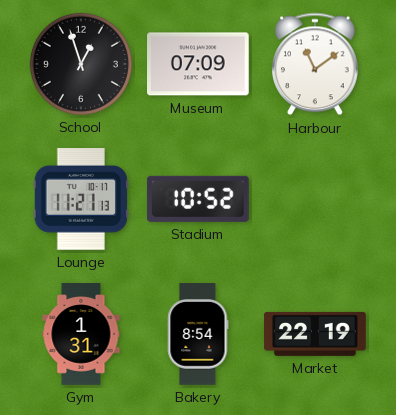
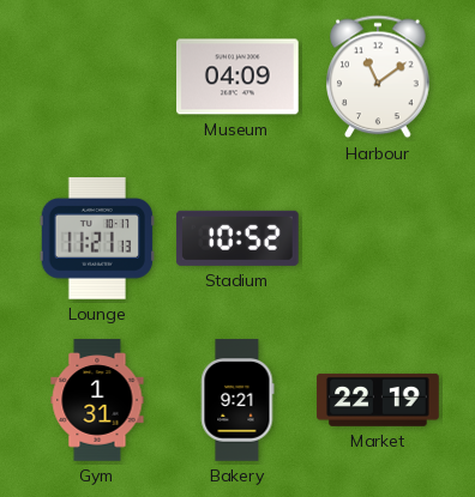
School: 12:57 -> none
Museum: 07:09 -> 04:09
Bakery: 8:54 -> 9:21
